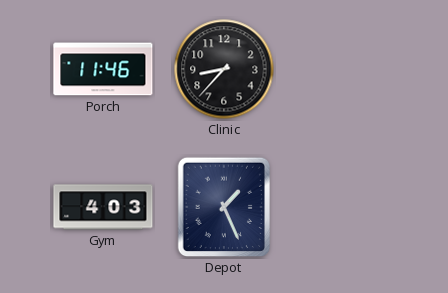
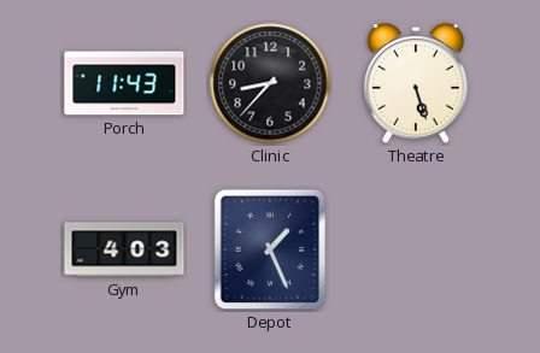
Porch: 11:46 -> 11:43
Theatre: none -> 5:27
